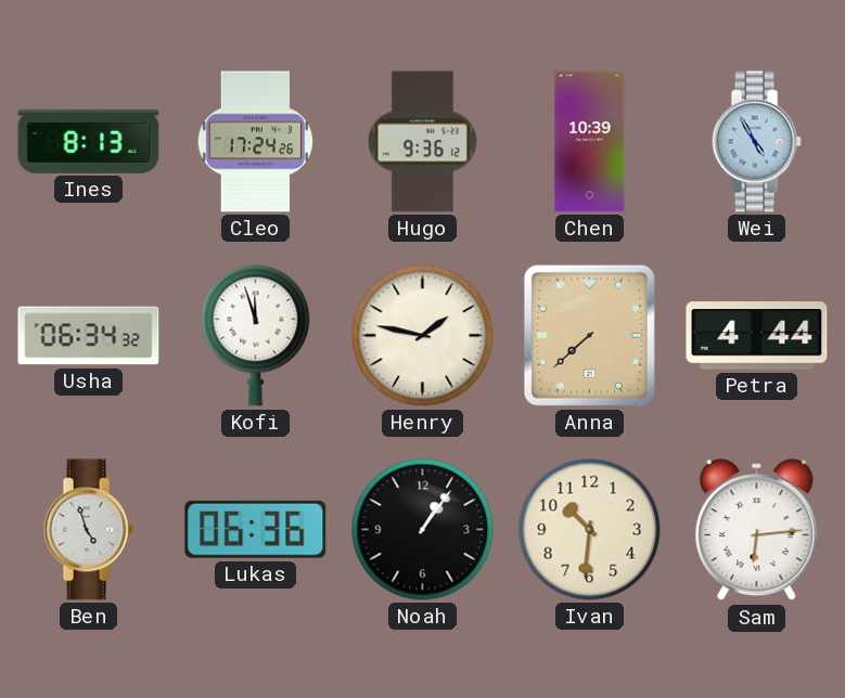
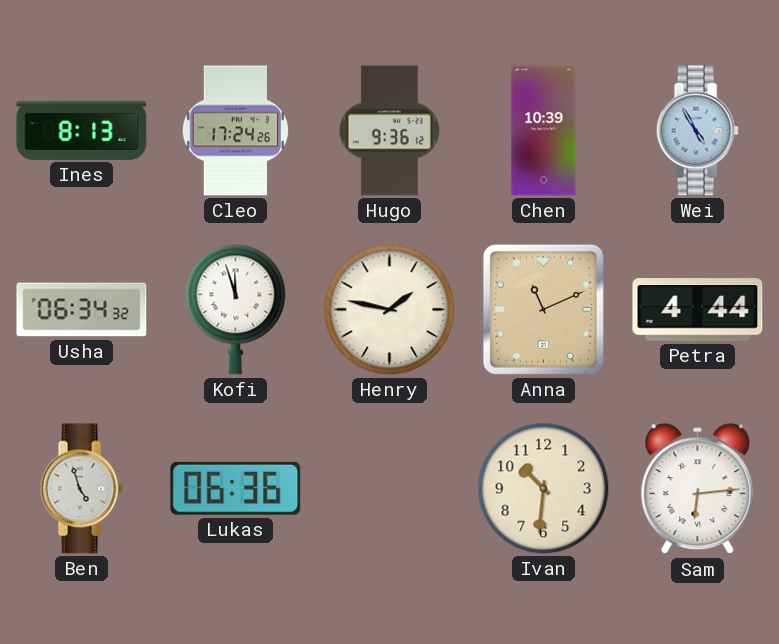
Anna: 7:38 -> 11:11
Noah: 1:06 -> none
